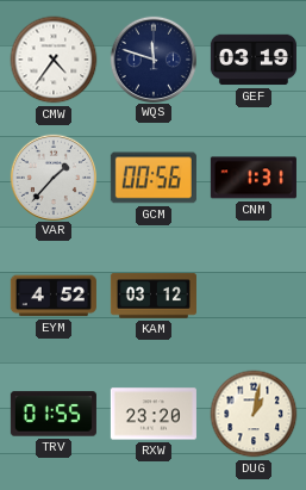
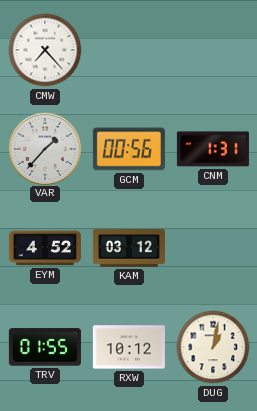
CMW: 4:36 -> 7:23
WQS: 11:48 -> none
GEF: 03:19 -> none
RXW: 23:20 -> 10:12
